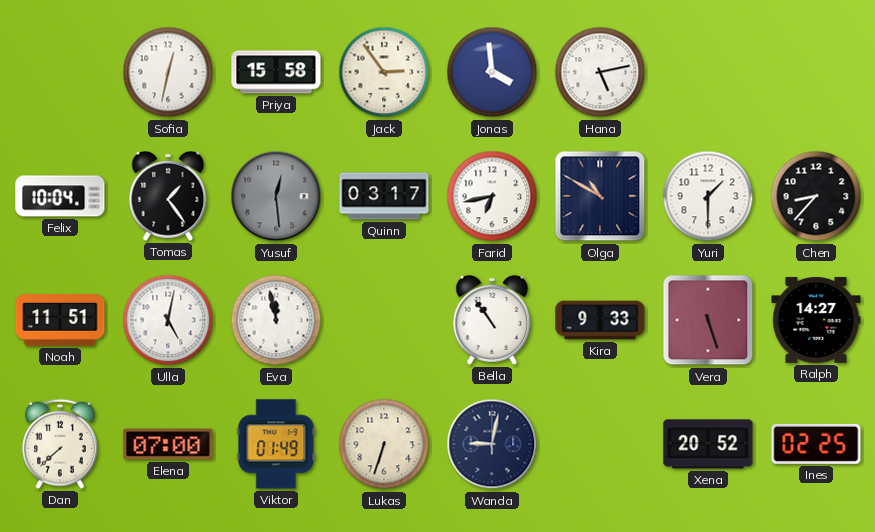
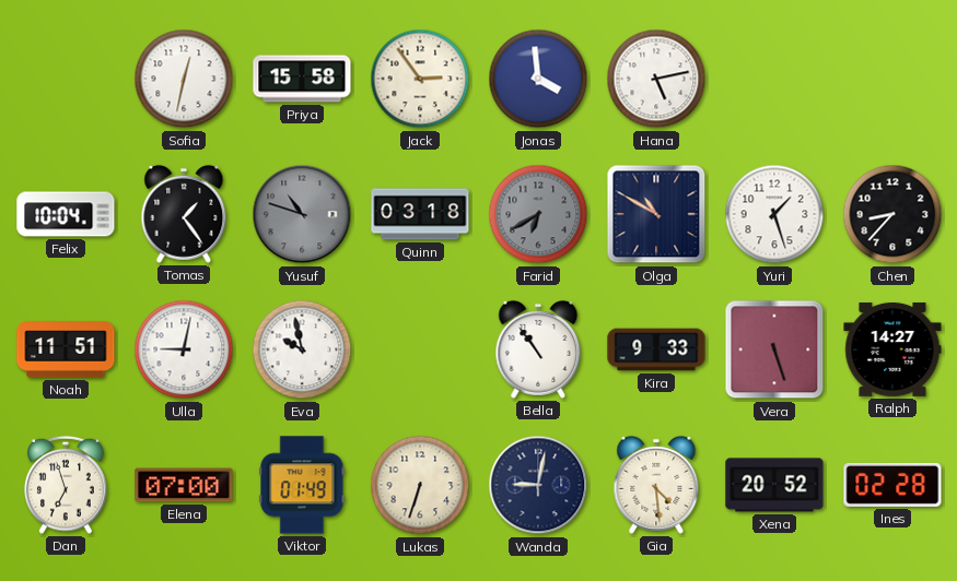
Yusuf: 12:29 -> 10:48
Quinn: 03:17 -> 03:18
Farid: 6:43 -> 6:40
Farid dial: white -> grey
Yuri: 1:30 -> 1:27
Ulla: 5:02 -> 9:02
Eva: 11:58 -> 9:58
Dan: 7:38 -> 6:57
Gia: none -> 4:29
Ines: 02:25 -> 02:28
